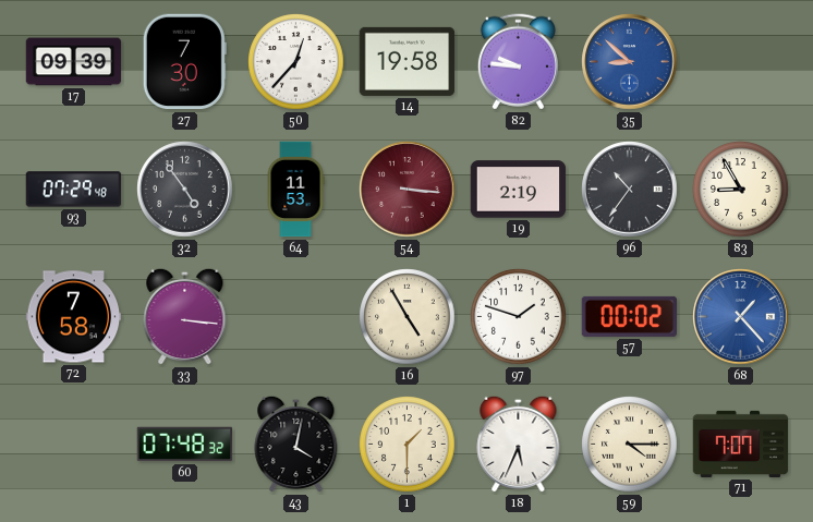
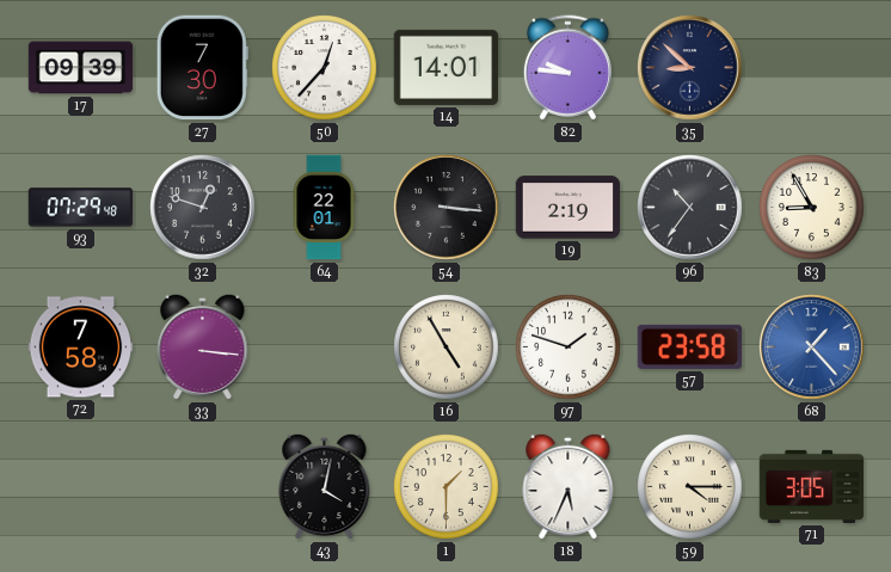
14: 19:58 -> 14:01
35 dial: blue -> navy
32: 4:54 -> 12:48
64: 11:53 -> 22:01
54 dial: burgundy -> black
57: 00:02 -> 23:58
60: 07:48 -> none
71: 7:07 -> 3:05
